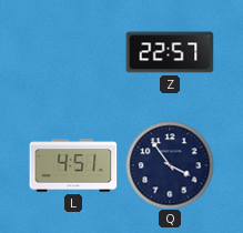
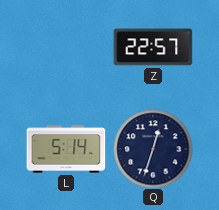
L: 4:51 -> 5:14
Q: 3:54 -> 12:33
